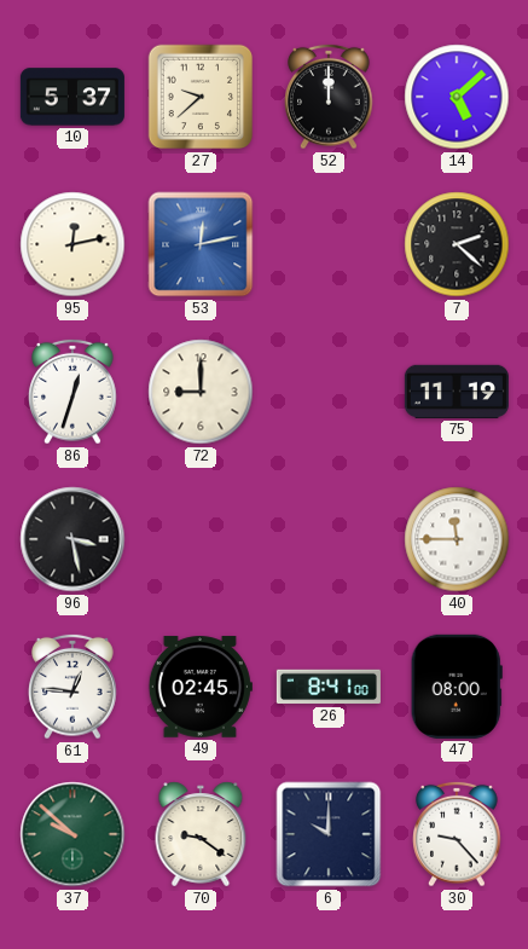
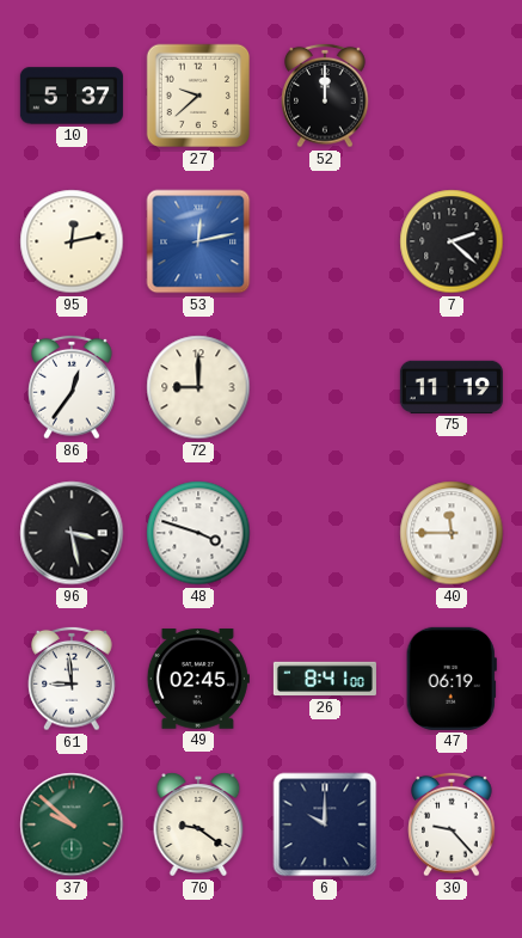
14: 5:08 -> none
86: 12:33 -> 12:36
48: none -> 3:48
61: 12:46 -> 8:59
47: 08:00 -> 06:19
